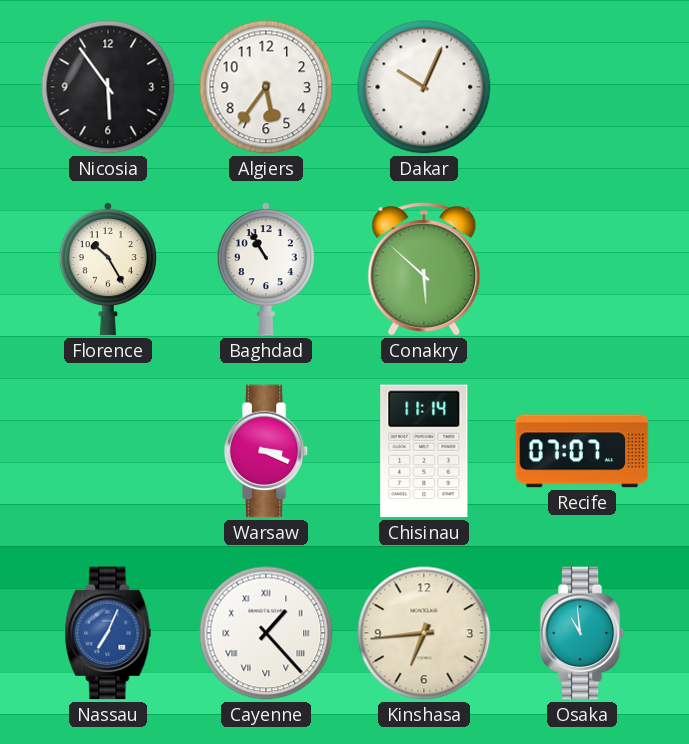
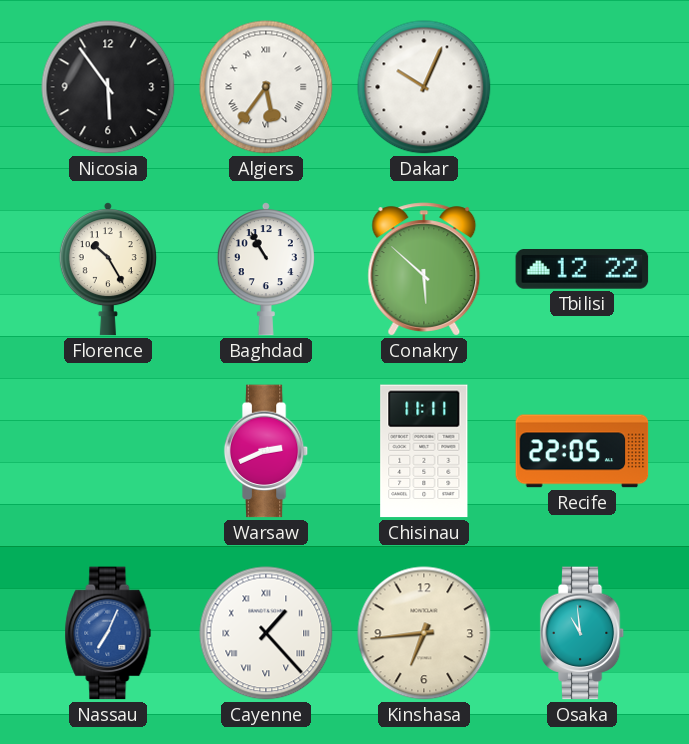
Algiers numerals: Arabic -> Roman
Tbilisi: none -> 12:22
Warsaw: 3:19 -> 2:41
Chisinau: 11:14 -> 11:11
Recife: 07:07 -> 22:05
